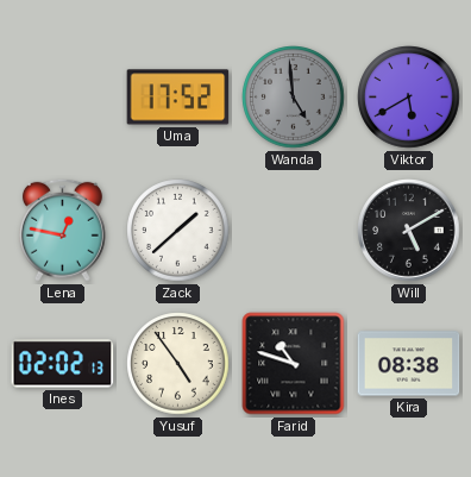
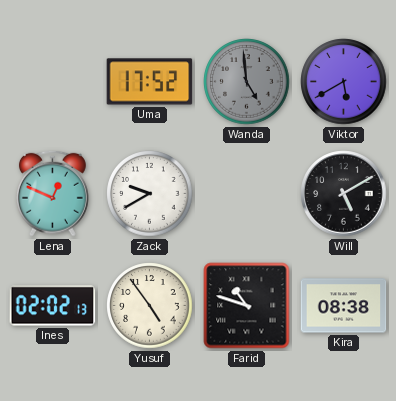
Lena: 12:47 -> 12:49
Zack: 1:38 -> 9:40
